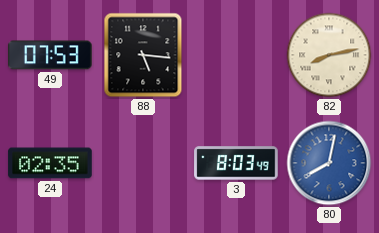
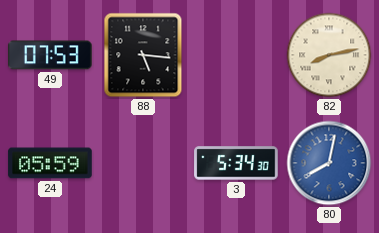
24: 02:35 -> 05:59
3: 8:03 -> 5:34
